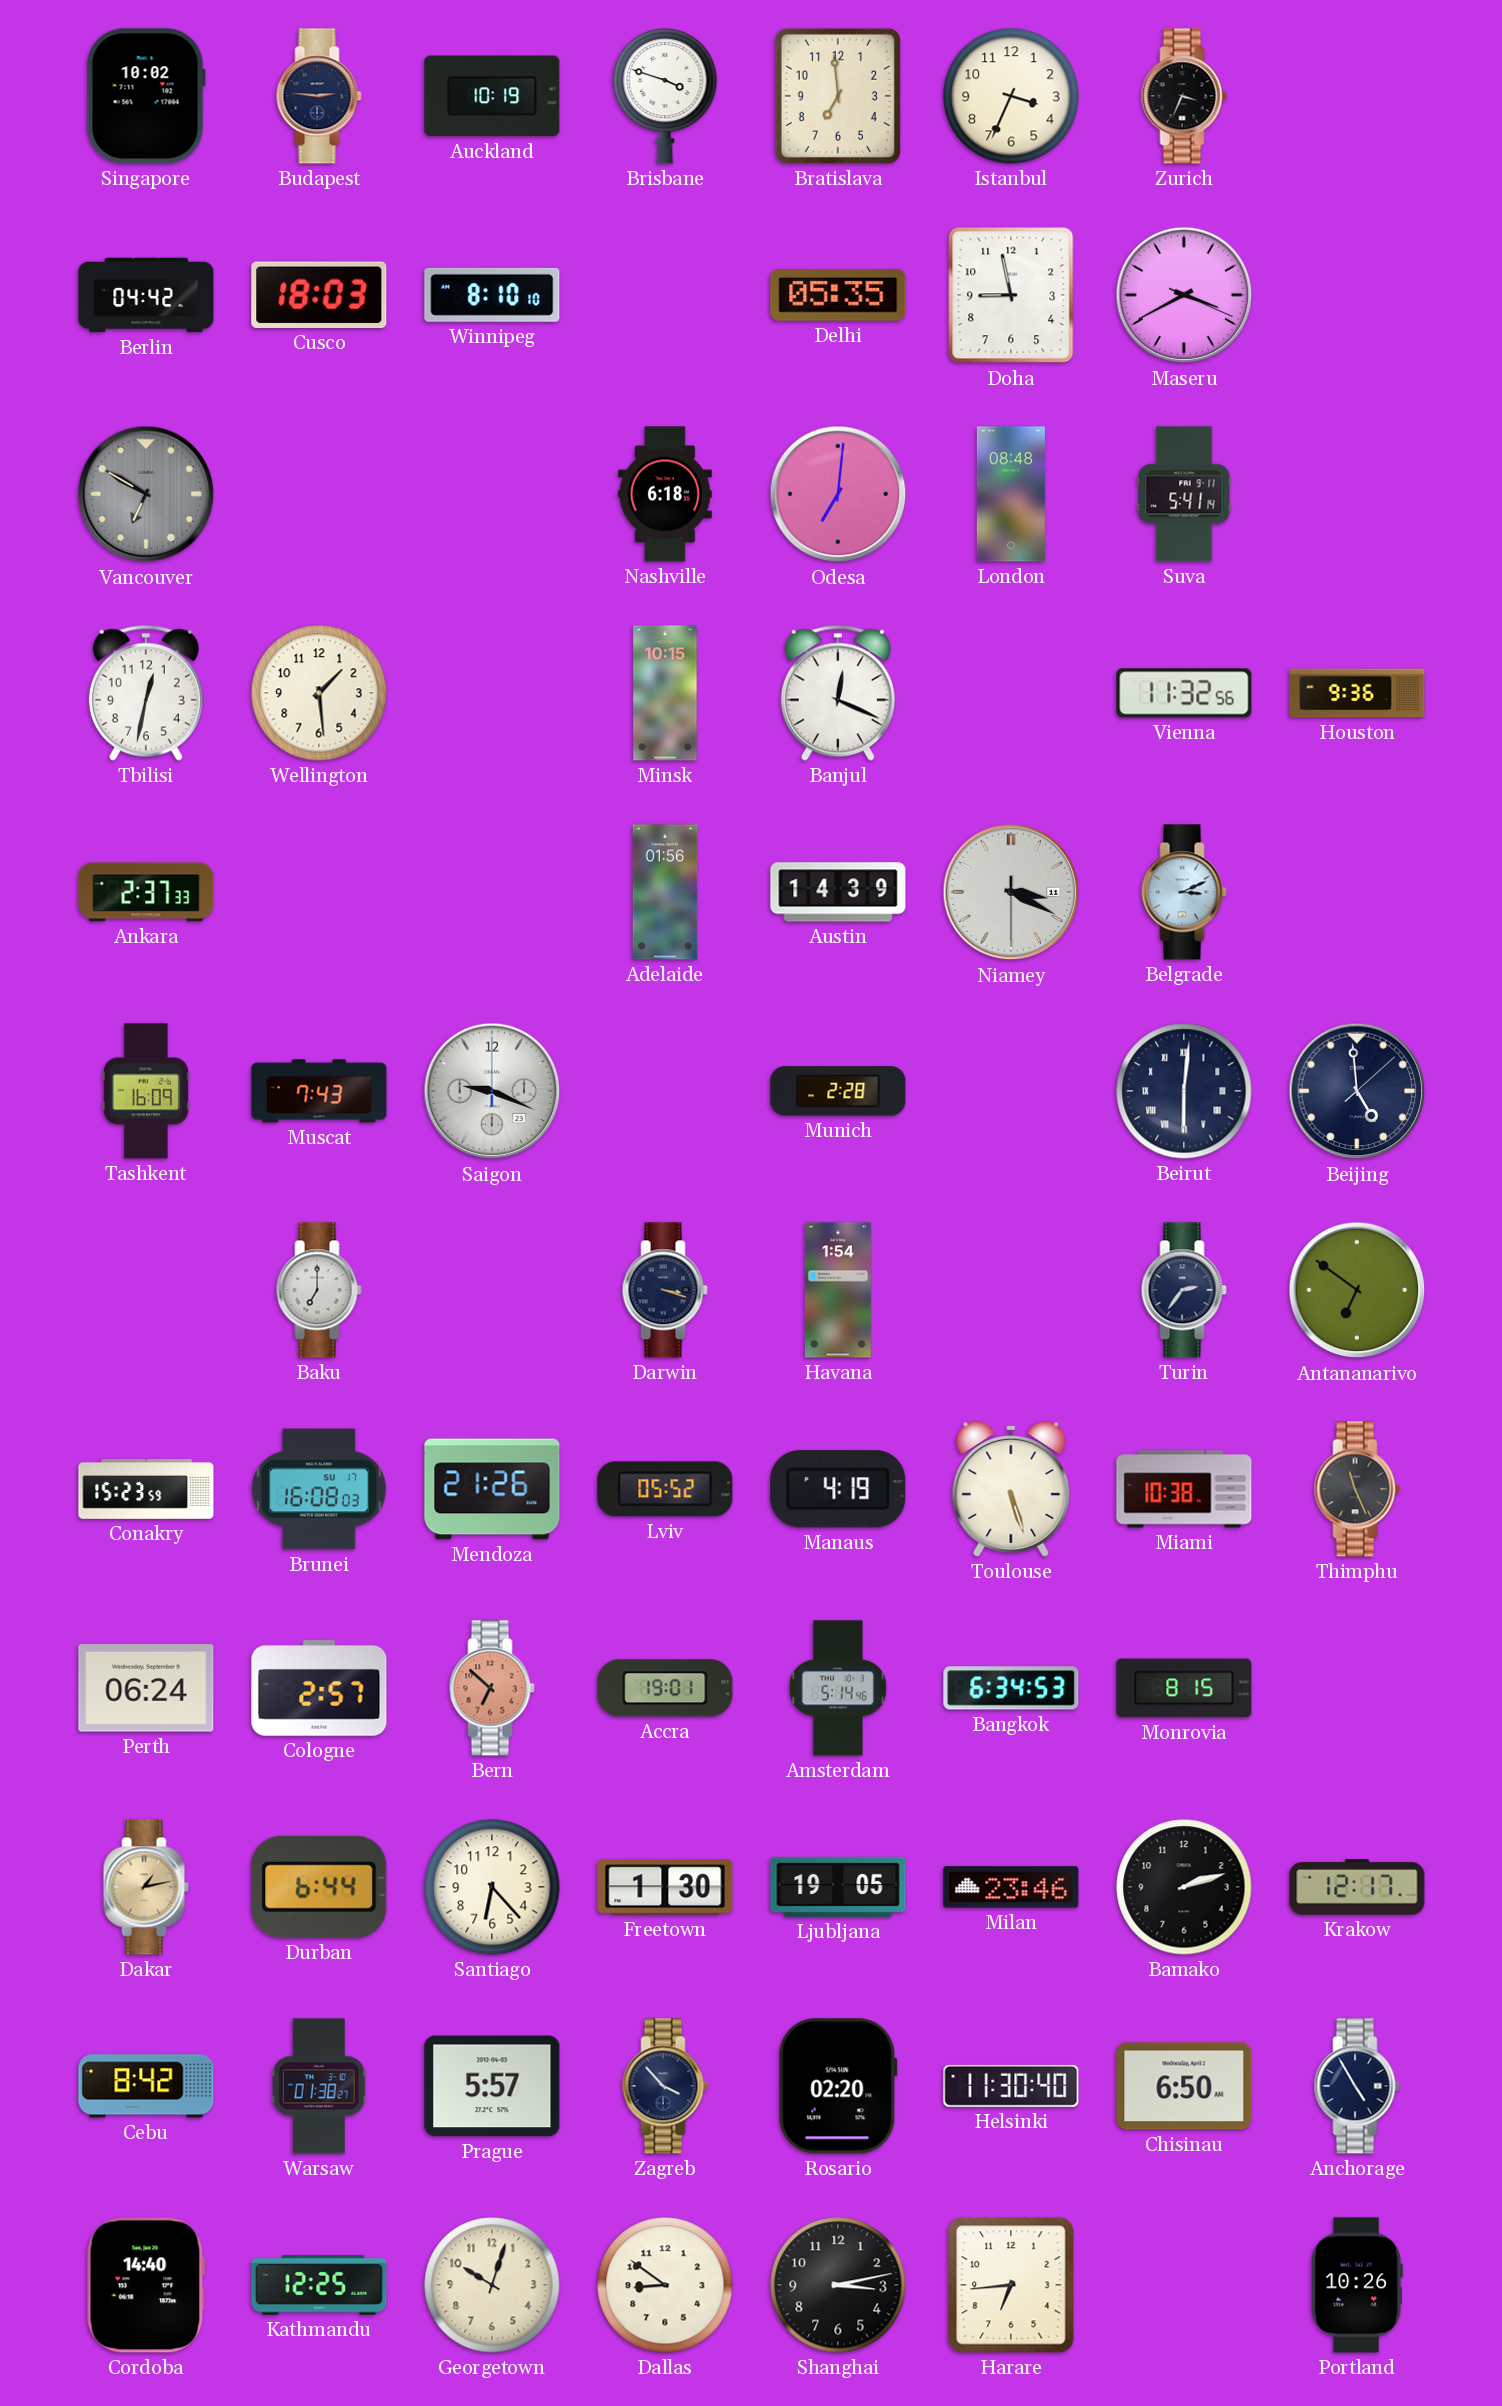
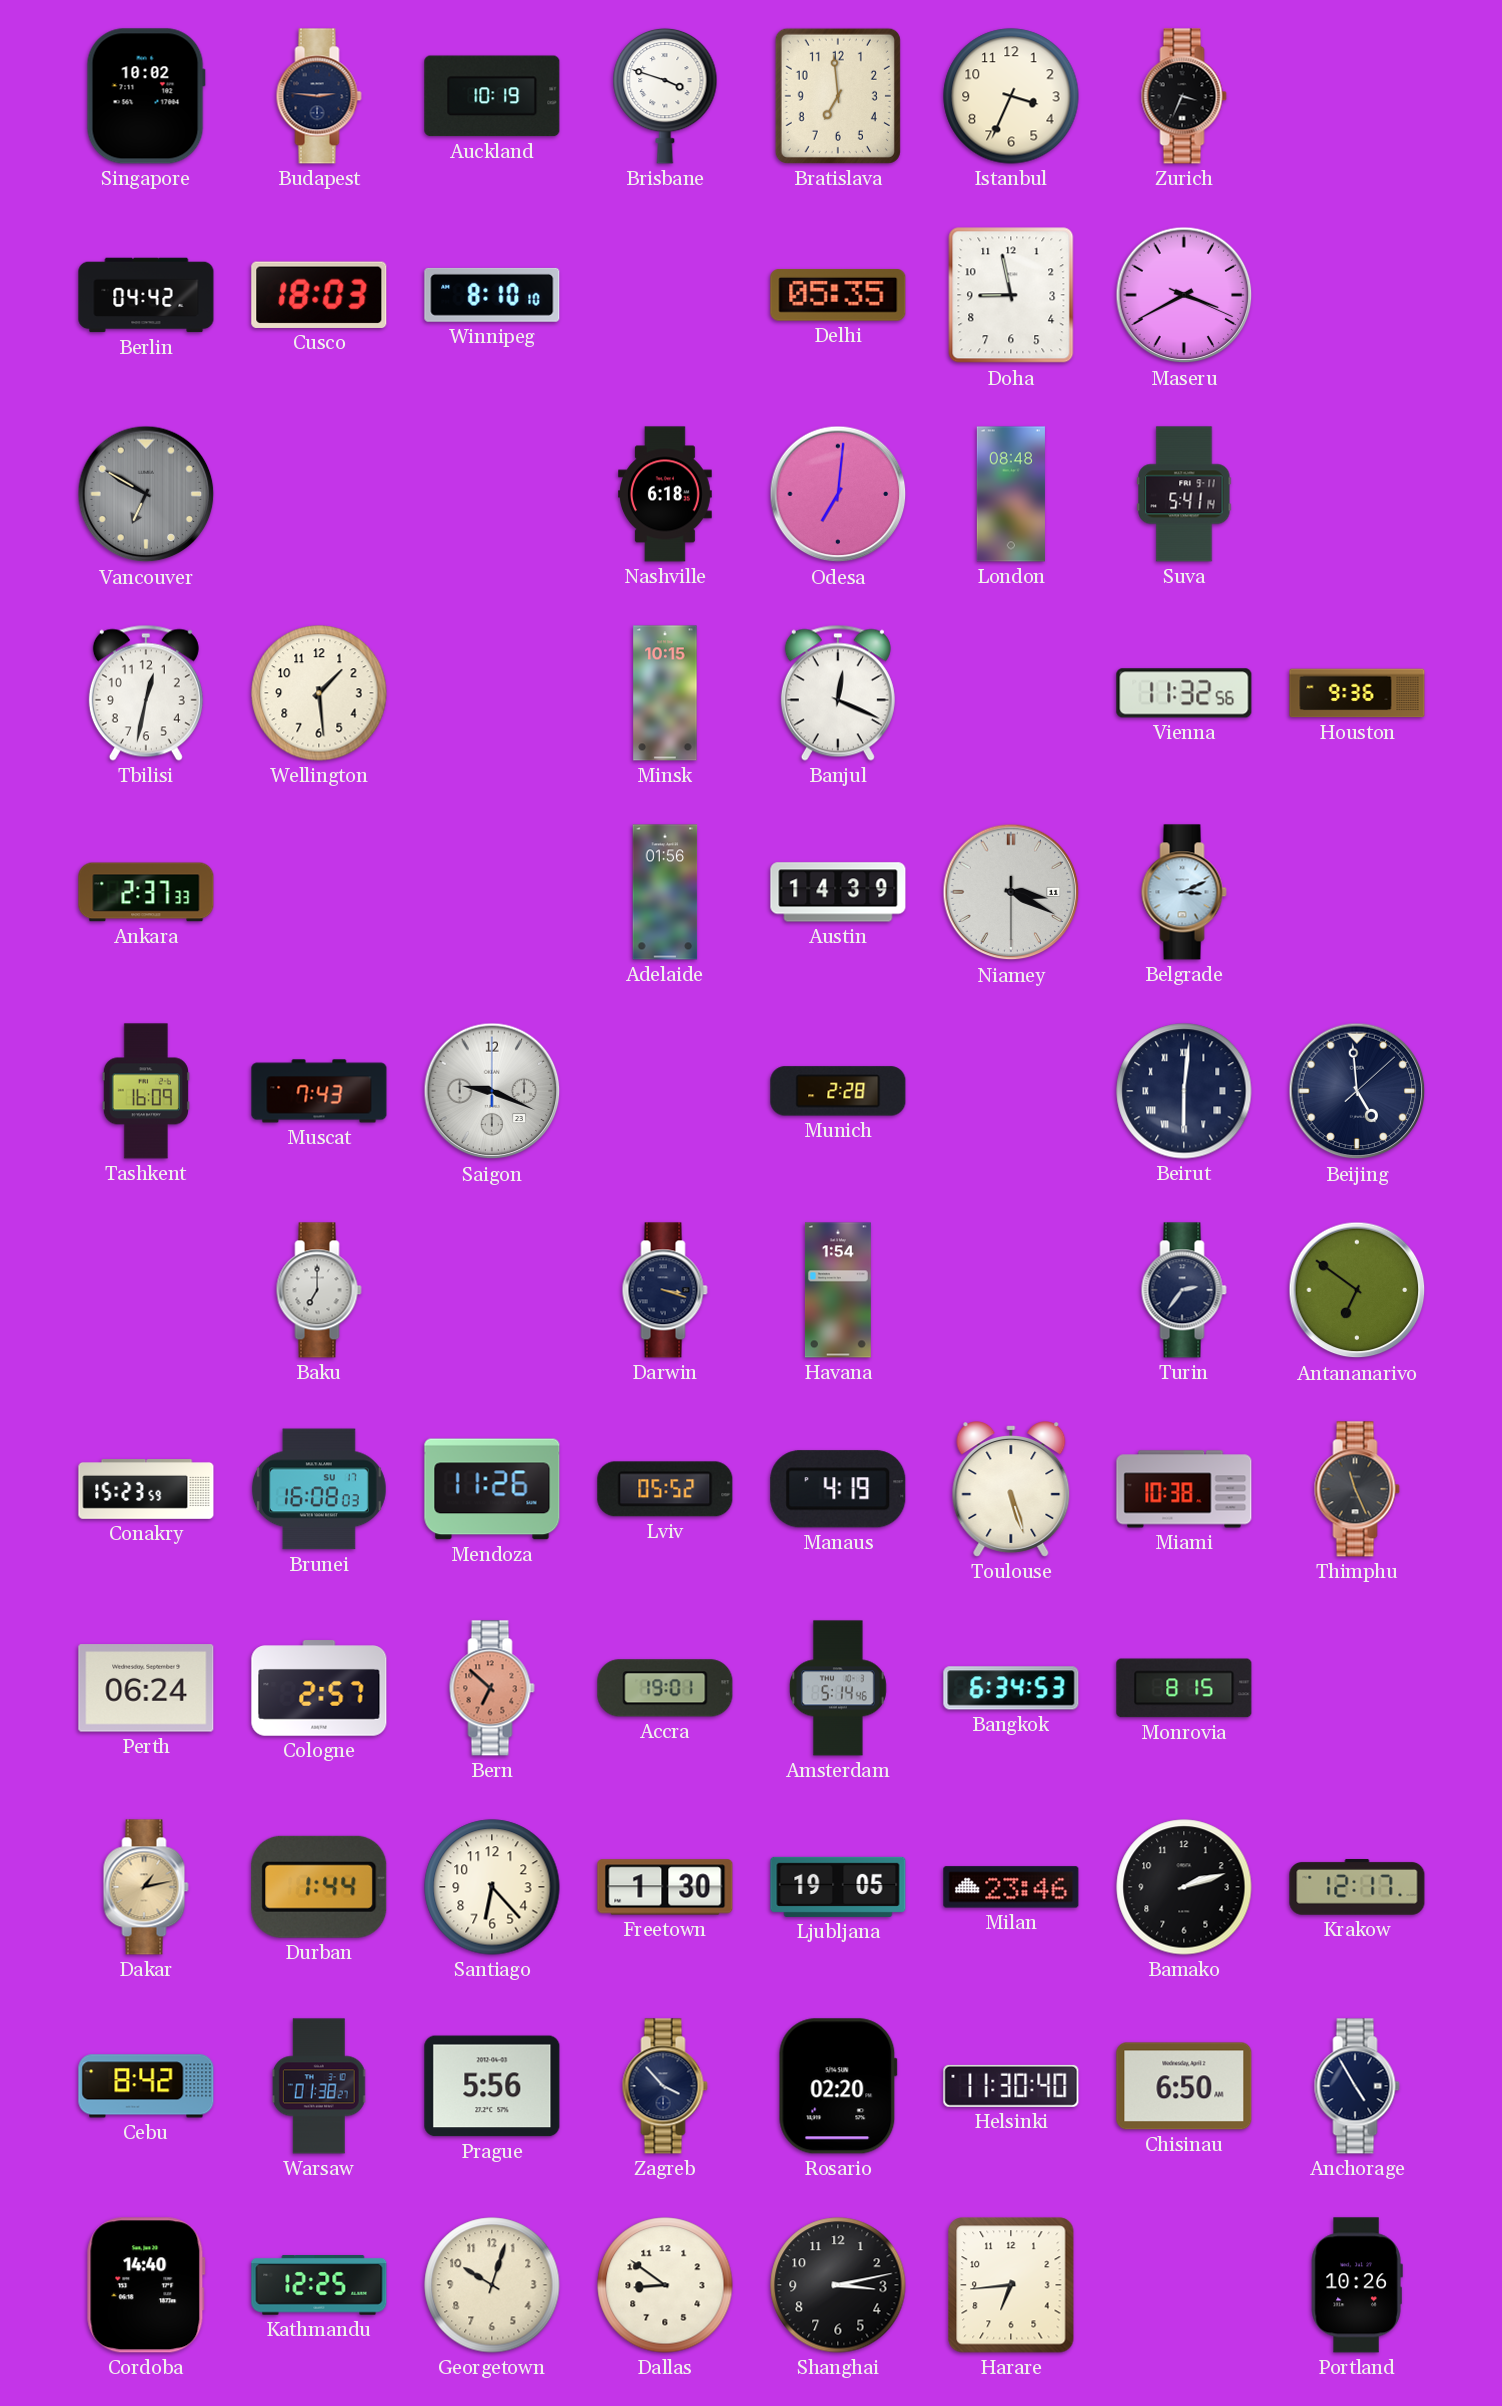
Mendoza: 21:26 -> 11:26
Durban: 6:44 -> 1:44
Prague: 5:57 -> 5:56
